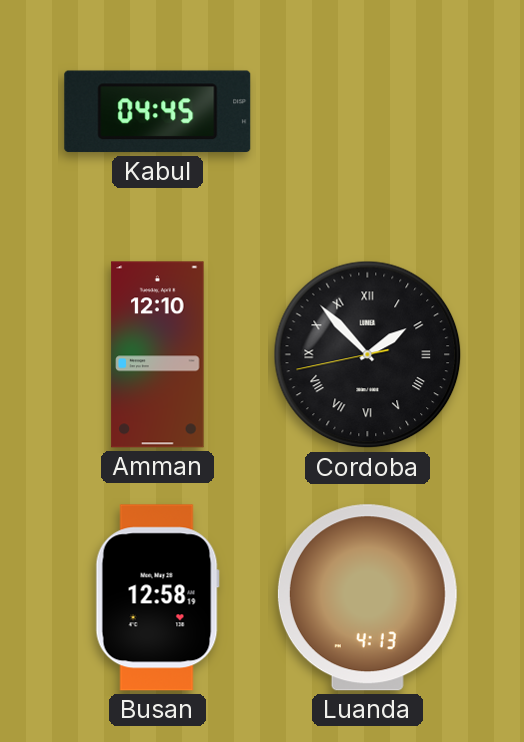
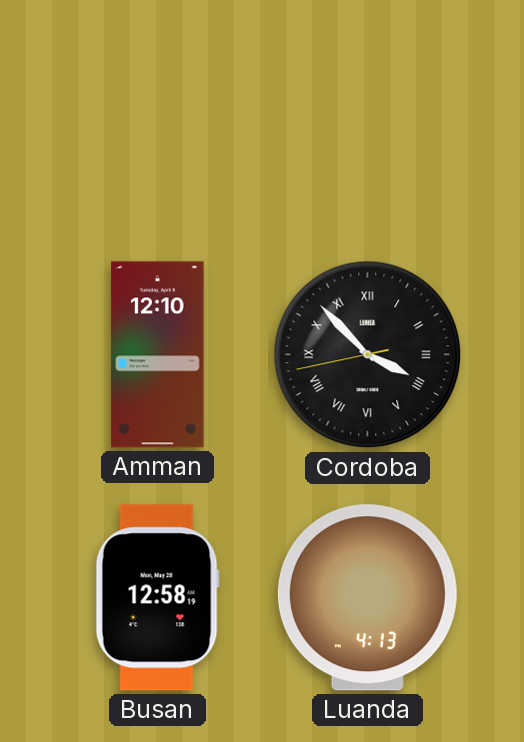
Kabul: 04:45 -> none
Cordoba: 1:52 -> 3:52
